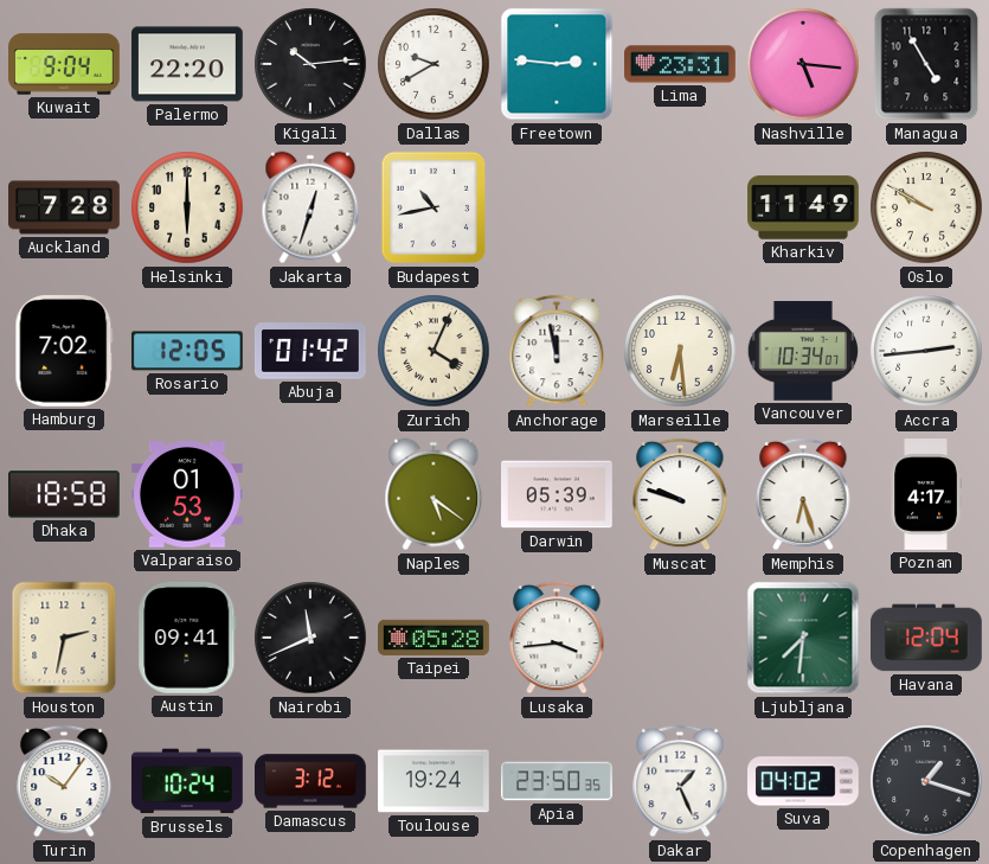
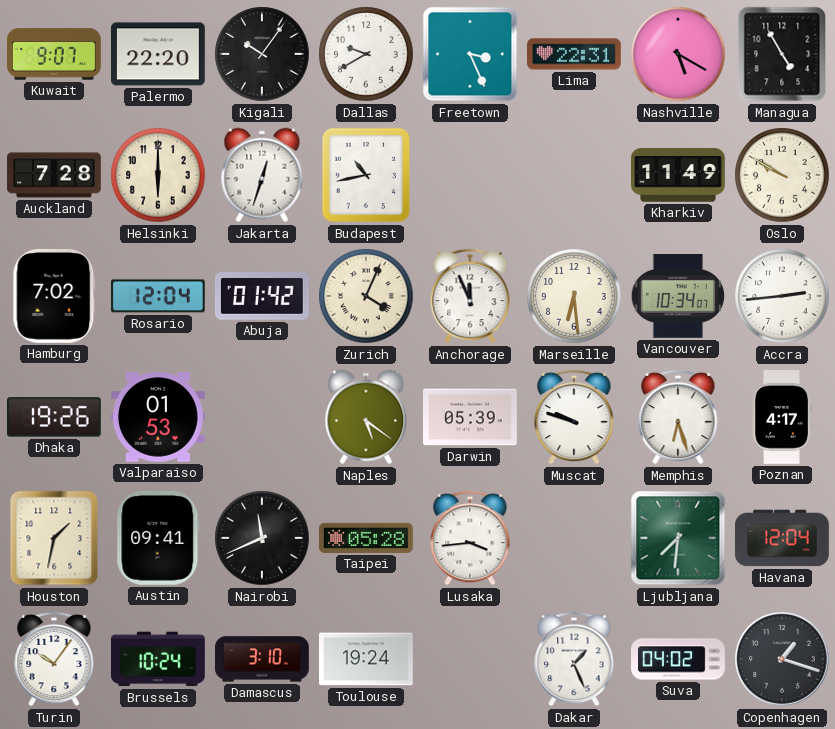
Kuwait: 9:04 -> 9:07
Kigali: 10:14 -> 10:06
Freetown: 2:46 -> 3:26
Lima: 23:31 -> 22:31
Nashville: 5:16 -> 5:20
Rosario: 12:05 -> 12:04
Anchorage: 11:58 -> 11:56
Dhaka: 18:58 -> 19:26
Houston: 2:32 -> 1:32
Damascus: 3:12 -> 3:10
Apia: 23:50 -> none
